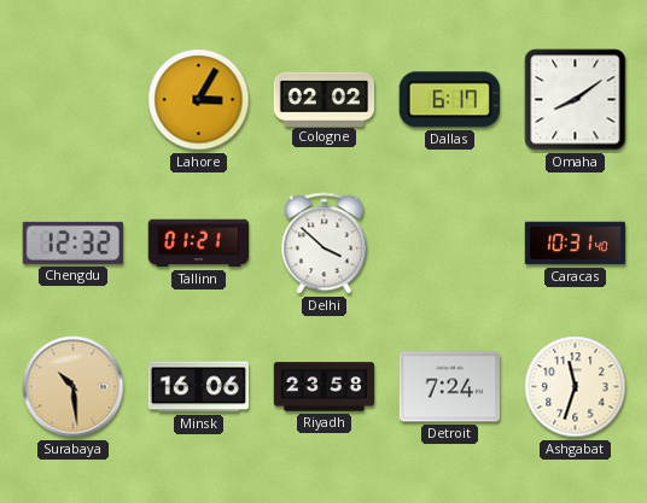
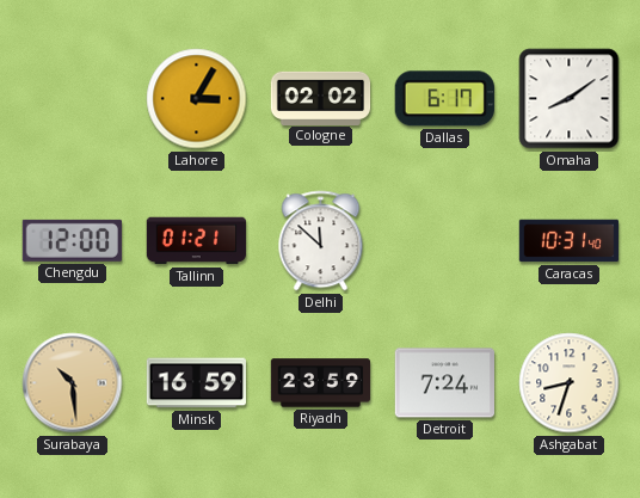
Chengdu: 12:32 -> 12:00
Delhi: 3:52 -> 11:52
Minsk: 16:06 -> 16:59
Riyadh: 23:58 -> 23:59
Ashgabat: 11:33 -> 8:33
